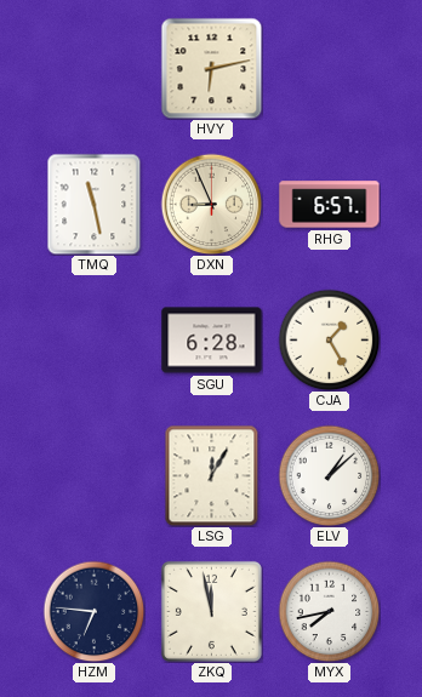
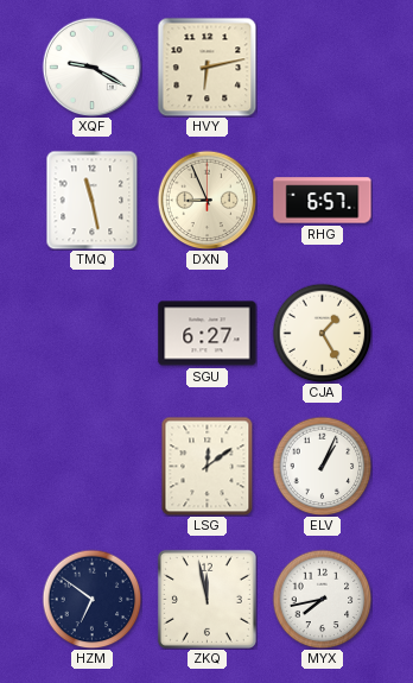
XQF: none -> 9:20
SGU: 6:28 -> 6:27
LSG: 12:05 -> 12:09
ELV: 1:08 -> 1:04
HZM: 6:46 -> 6:51
